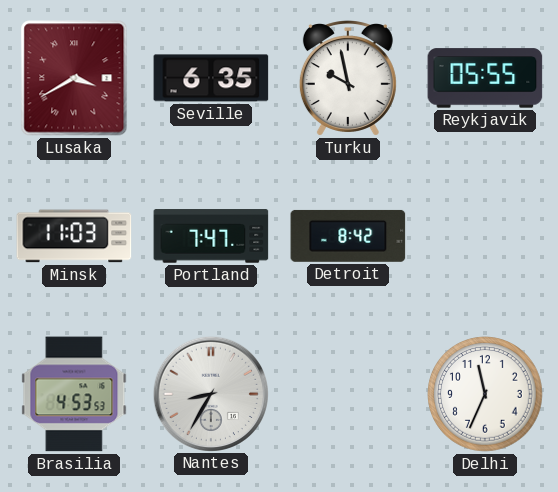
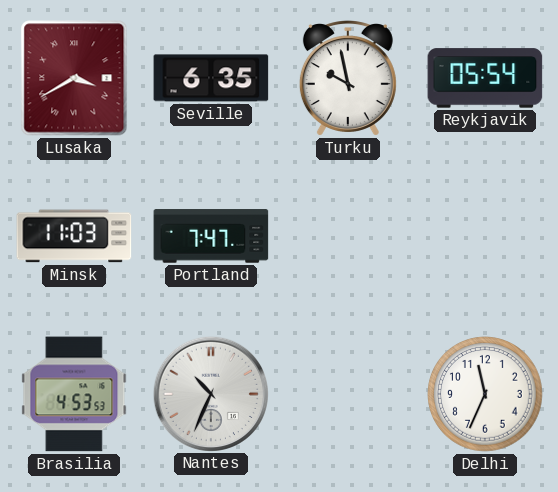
Reykjavik: 05:55 -> 05:54
Detroit: 8:42 -> none
Nantes: 8:35 -> 10:34
